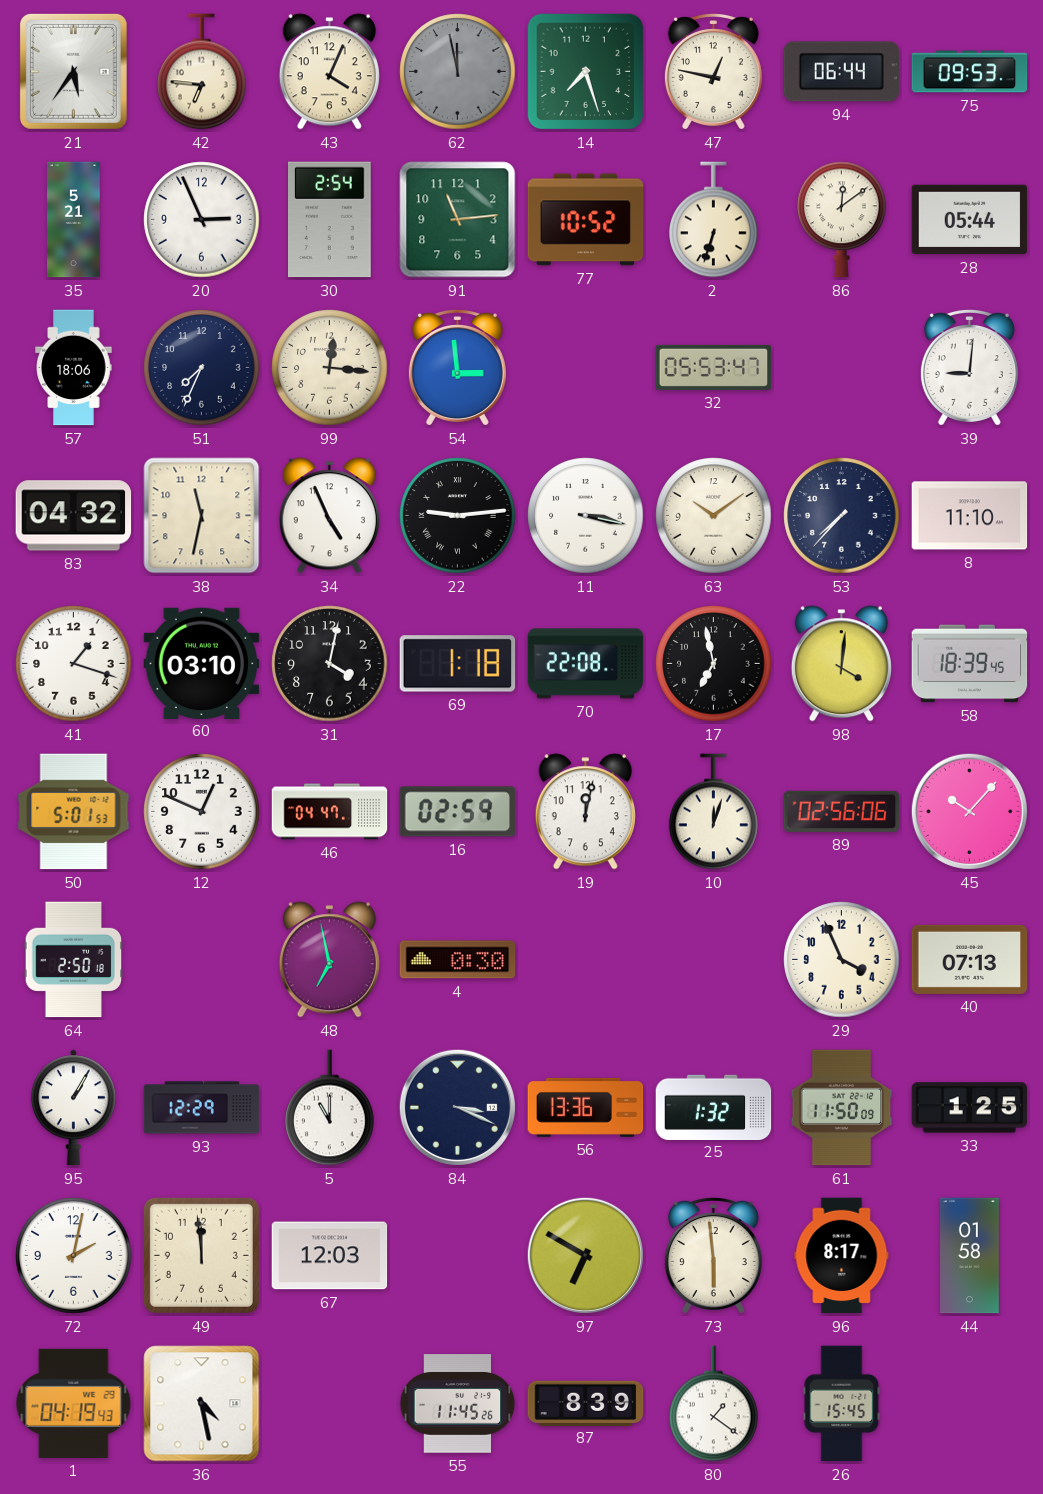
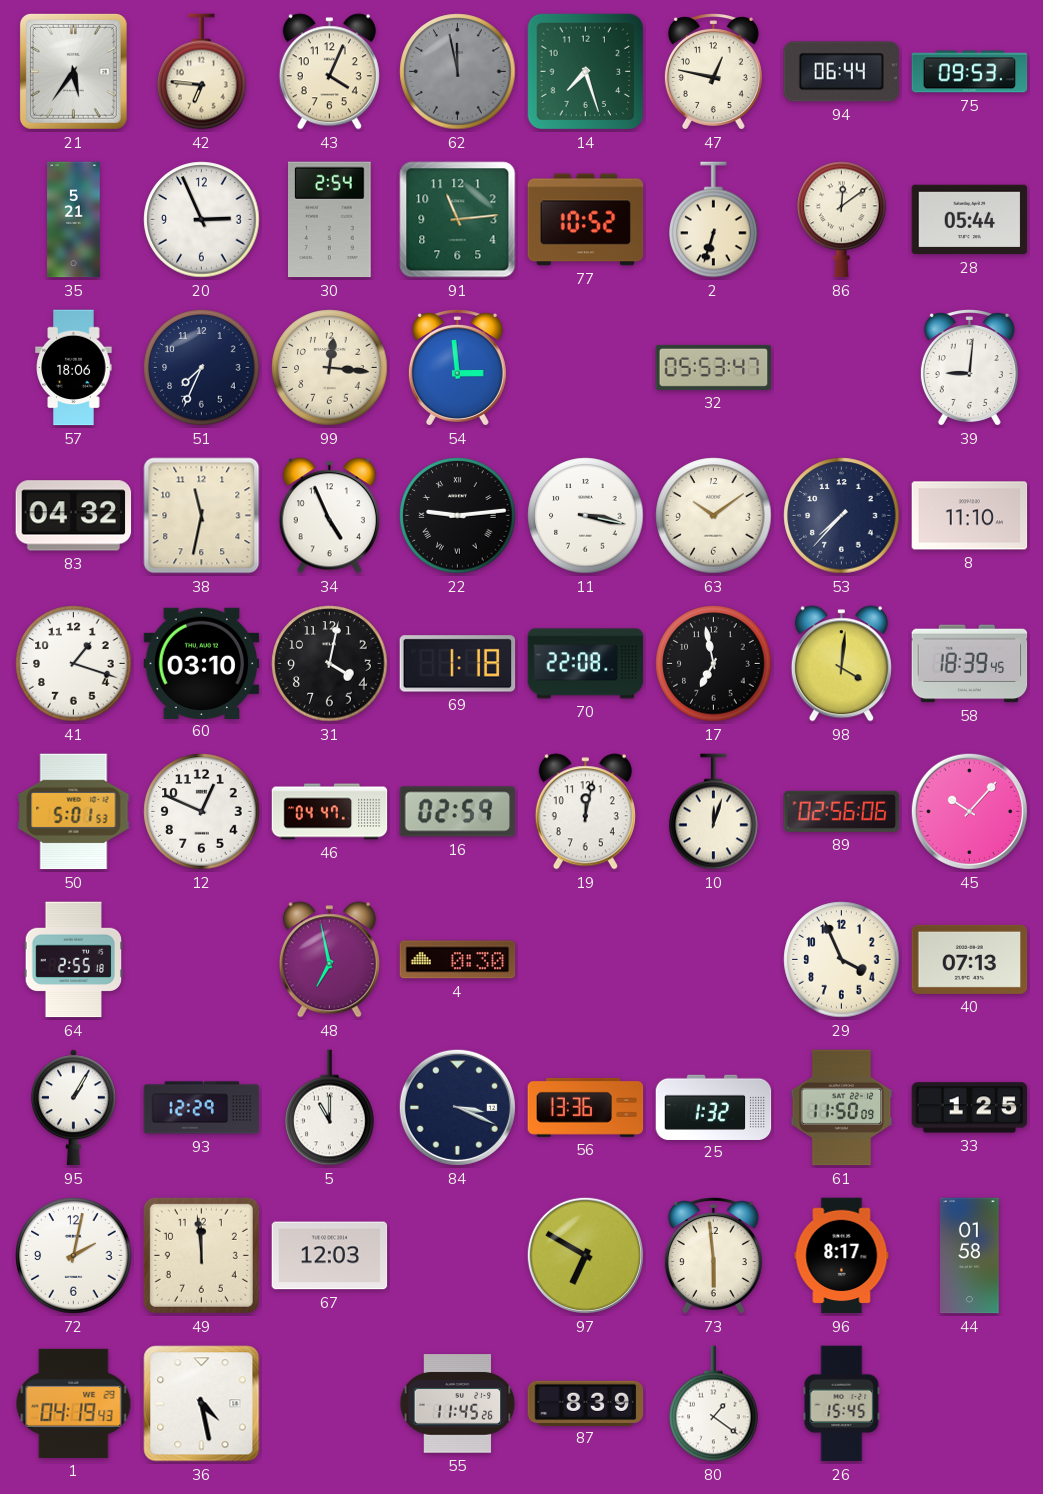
64: 2:50 -> 2:55
